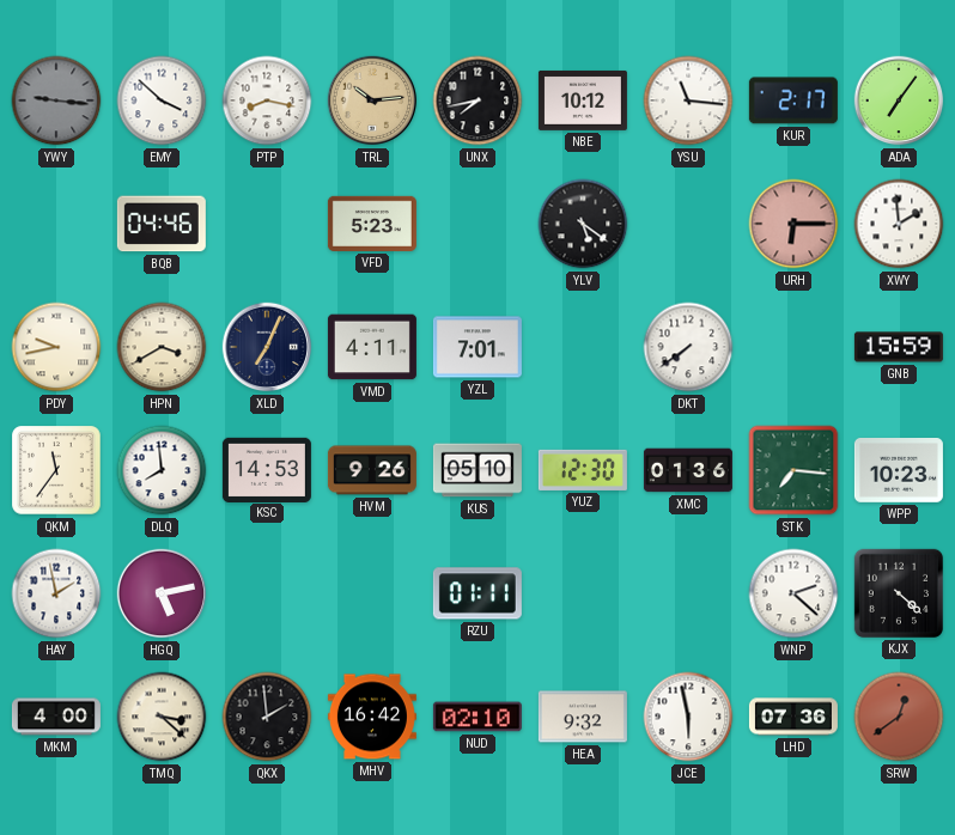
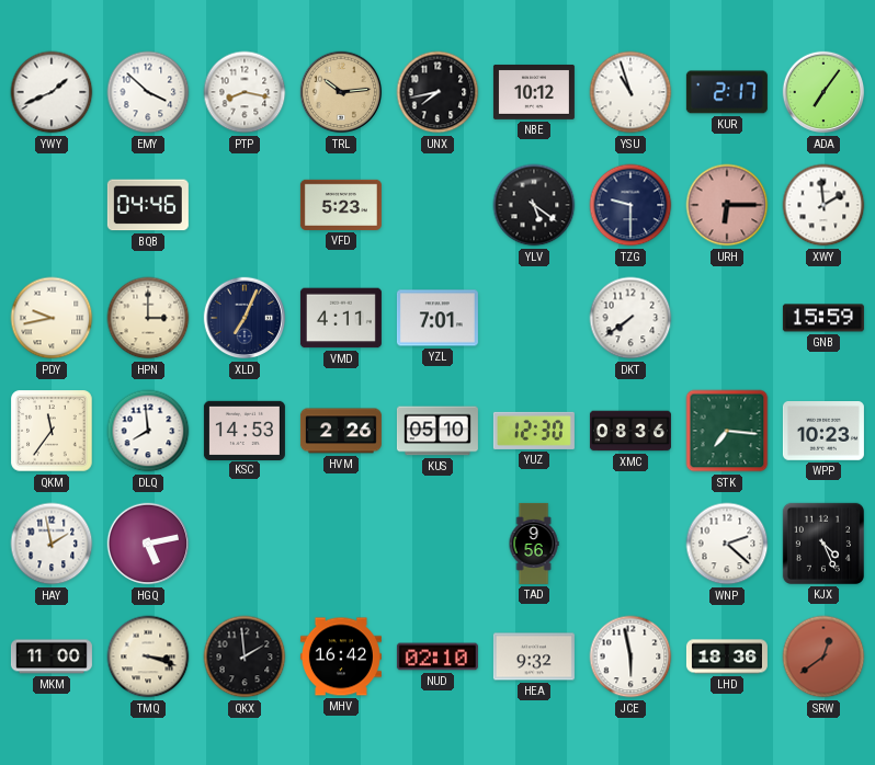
YWY: 9:16 -> 1:41
YWY dial: grey -> white
YSU: 11:16 -> 10:57
TZG: none -> 9:30
HPN: 3:40 -> 3:00
HVM: 9:26 -> 2:26
XMC: 01:36 -> 08:36
RZU: 01:11 -> none
TAD: none -> 9:56
KJX: 4:22 -> 4:26
MKM: 4:00 -> 11:00
TMQ: 3:22 -> 3:18
LHD: 07:36 -> 18:36
